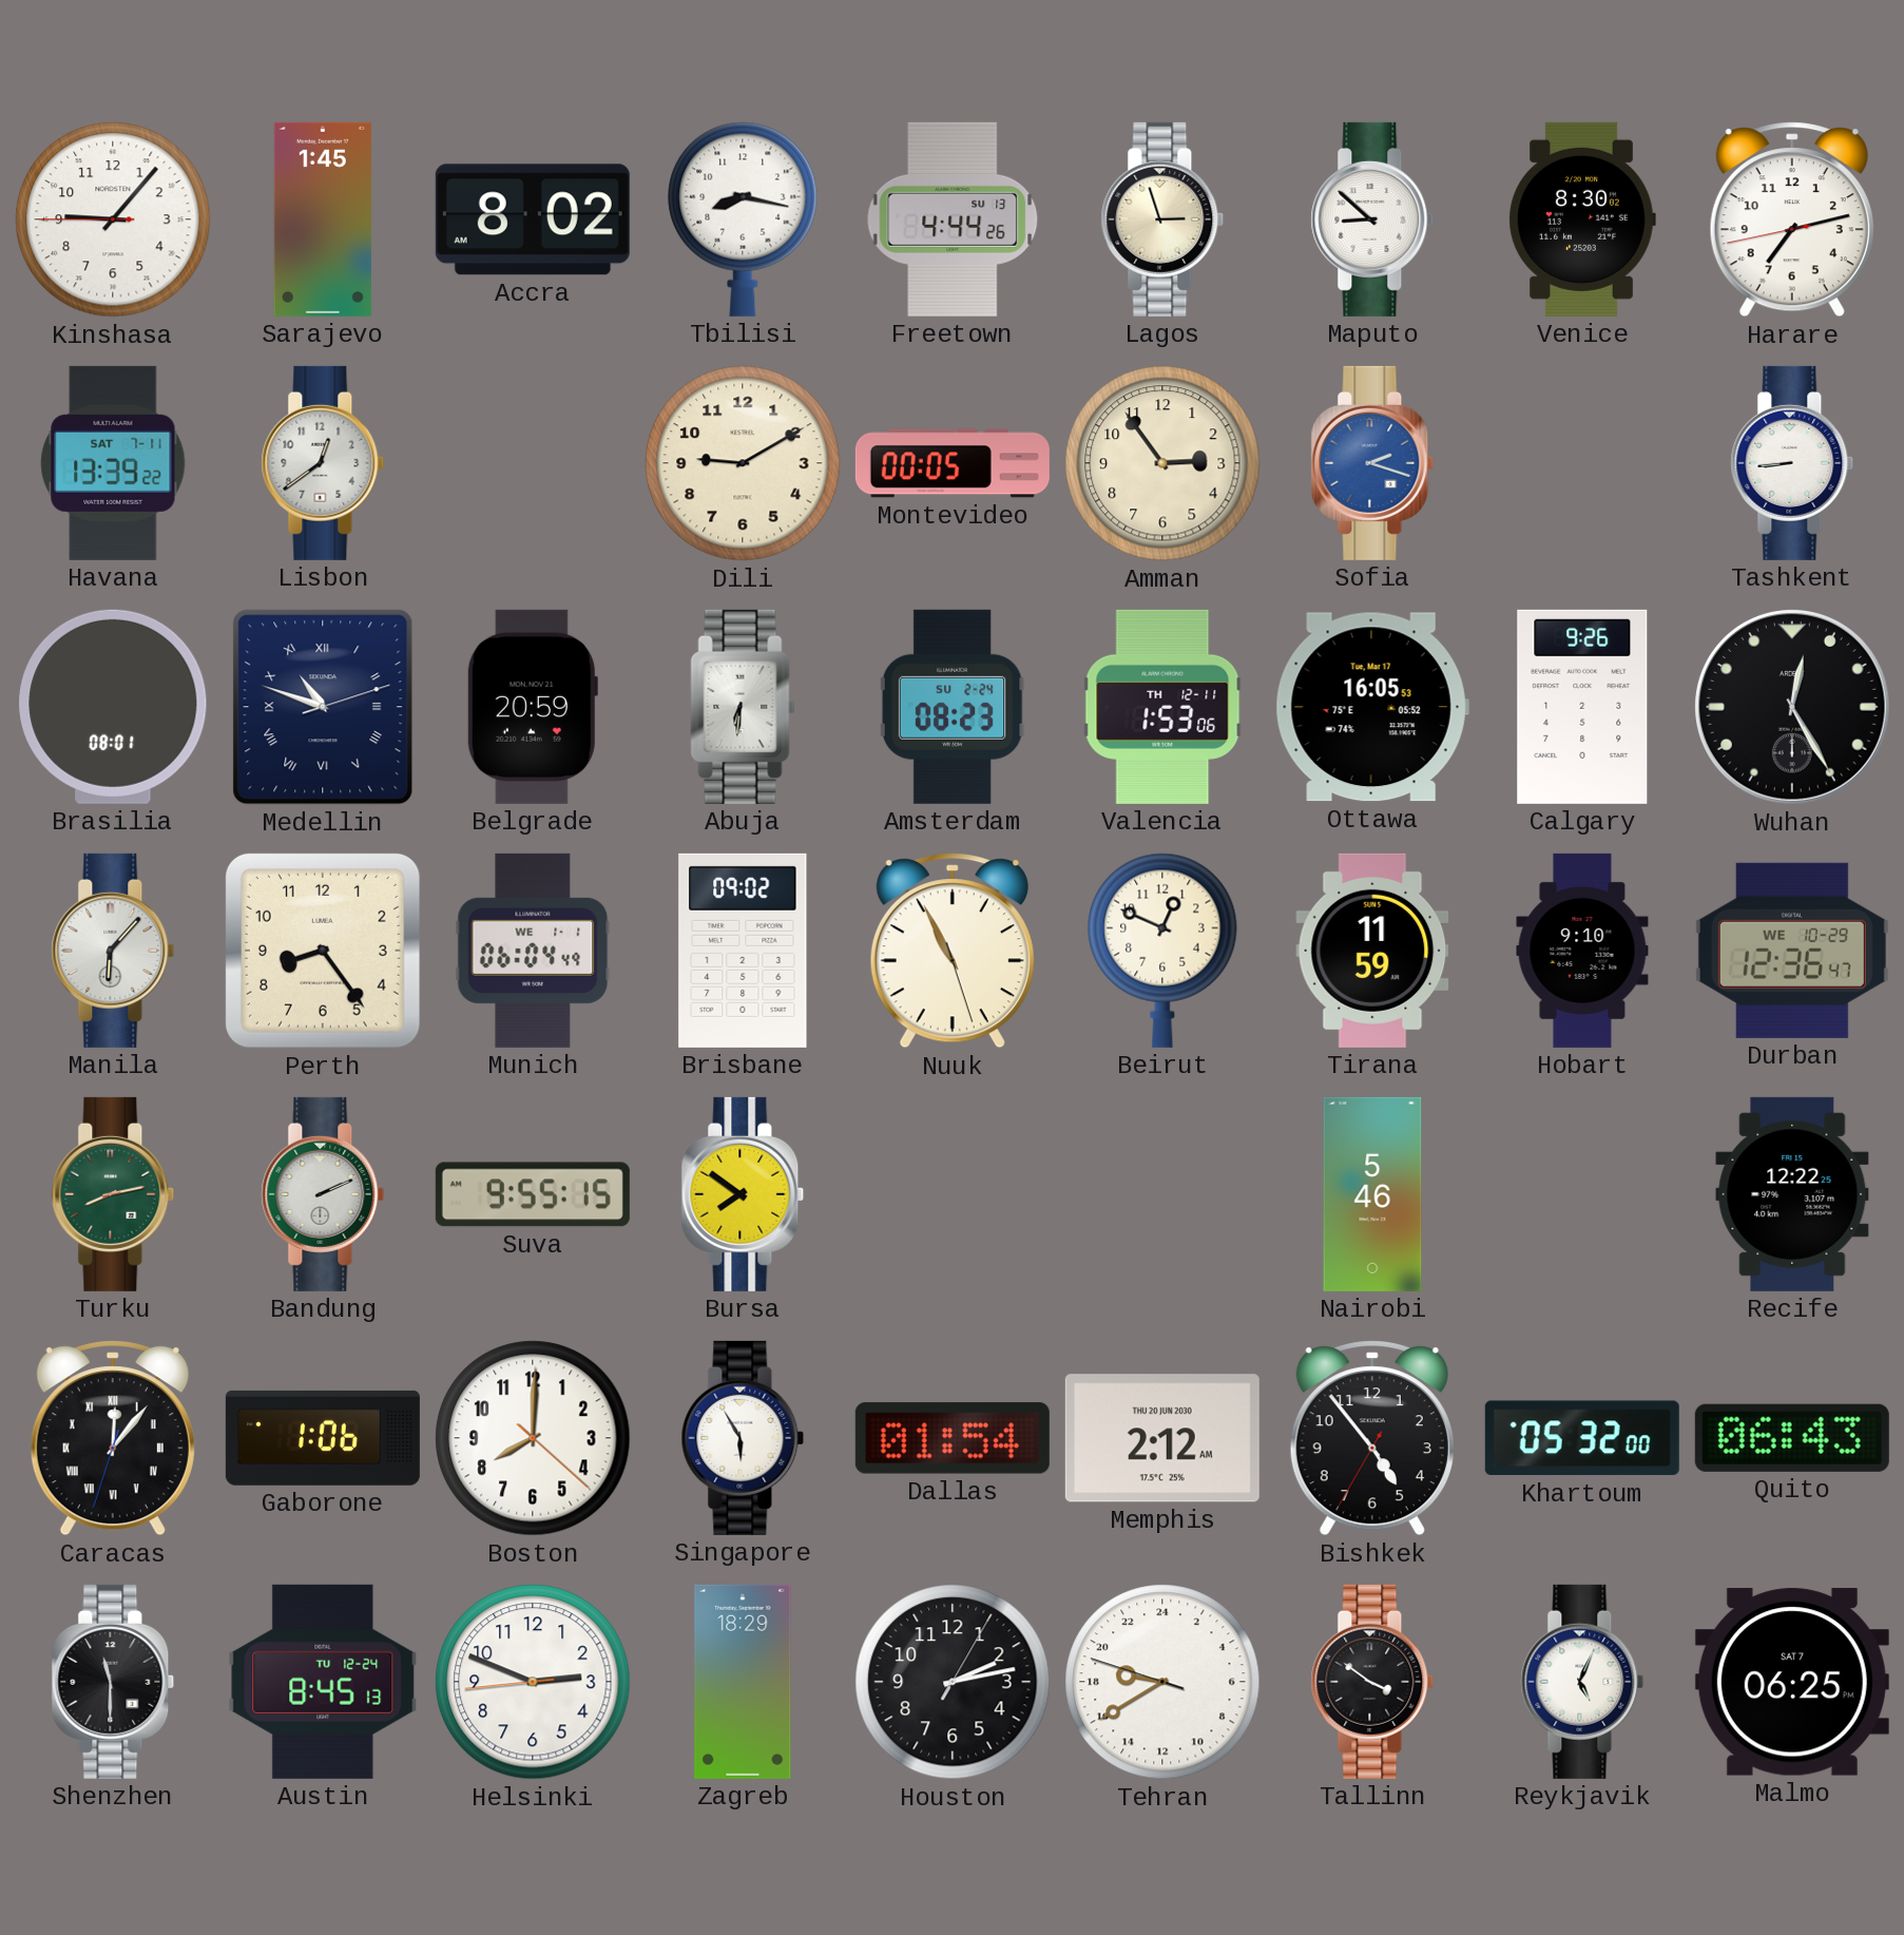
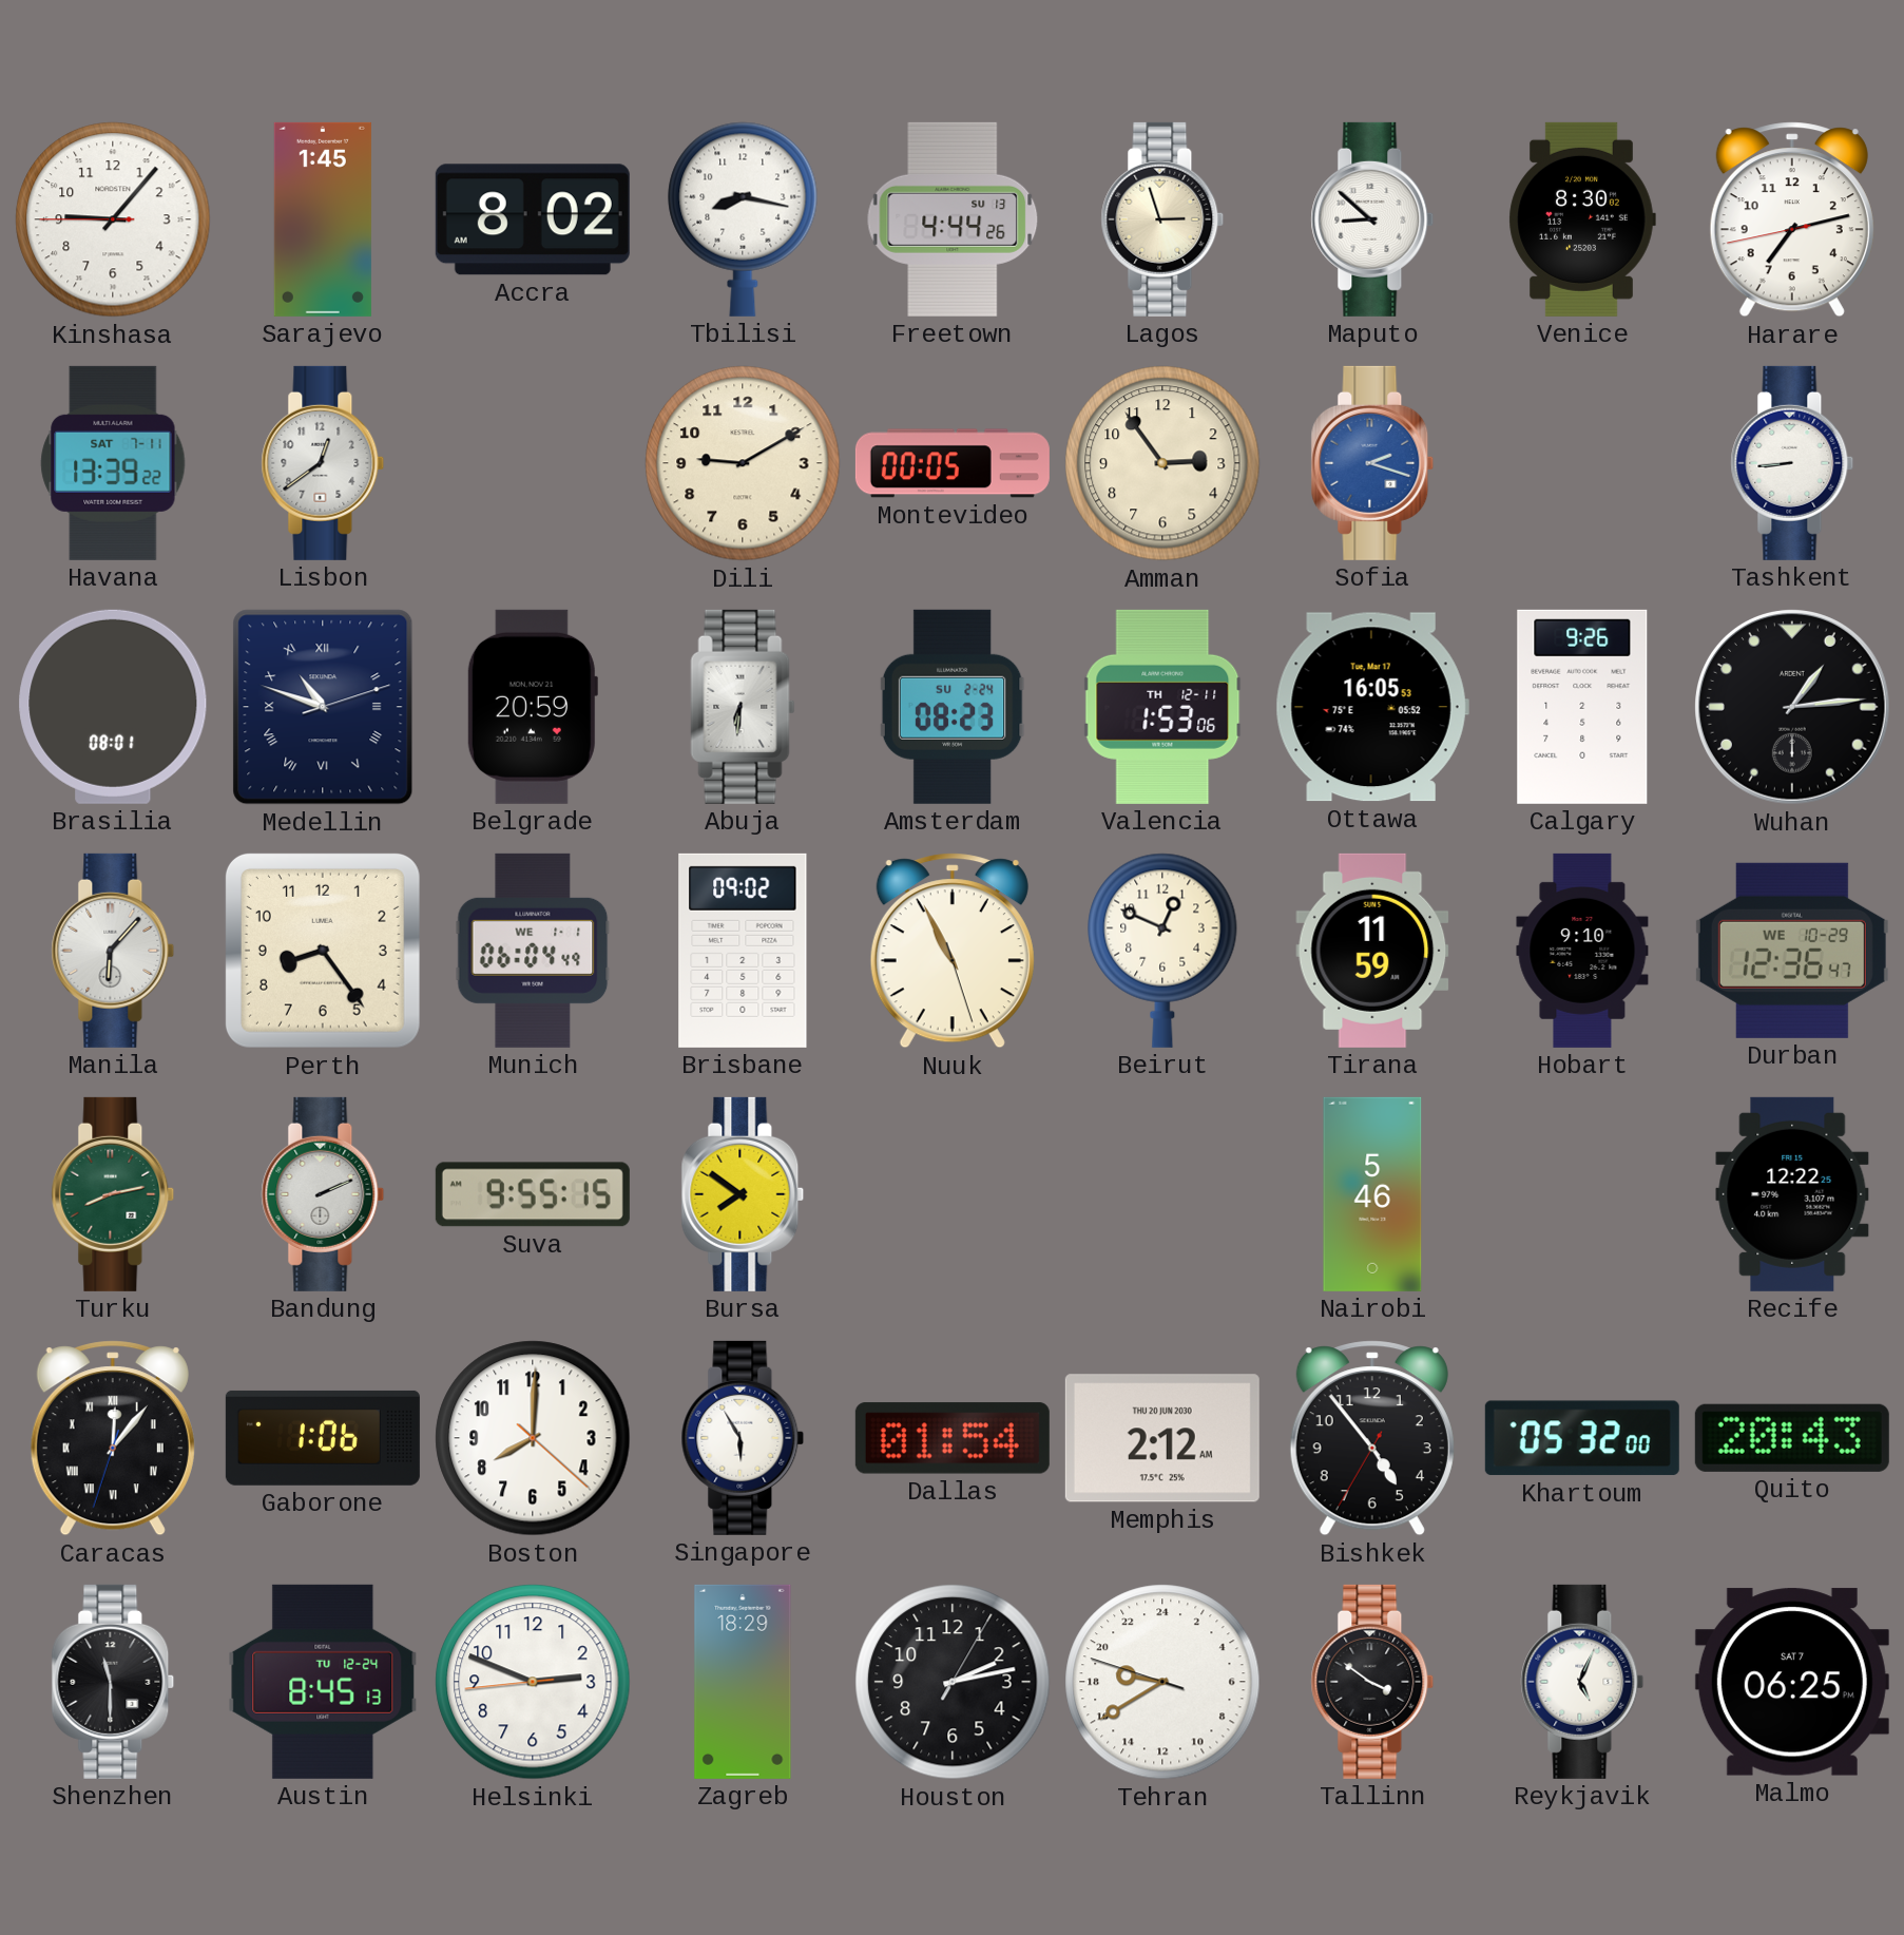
Wuhan: 12:25 -> 1:14
Quito: 06:43 -> 20:43
